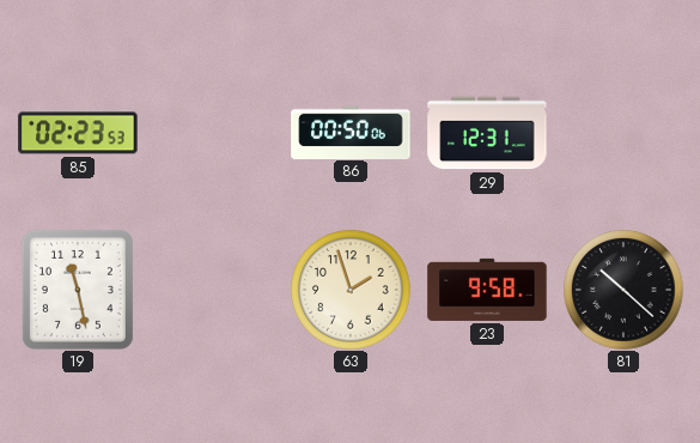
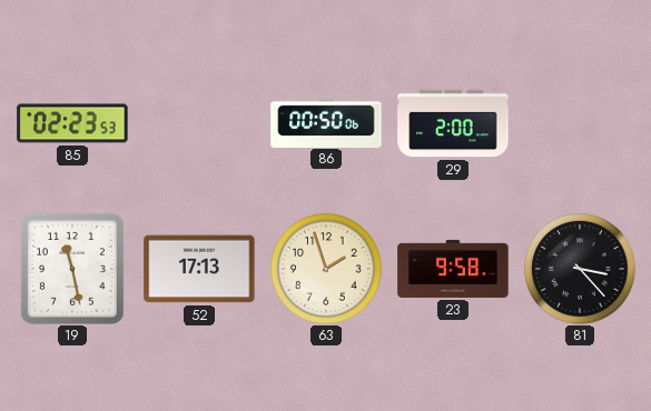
29: 12:31 -> 2:00
52: none -> 17:13
81: 10:22 -> 3:23
